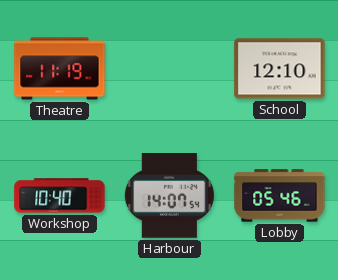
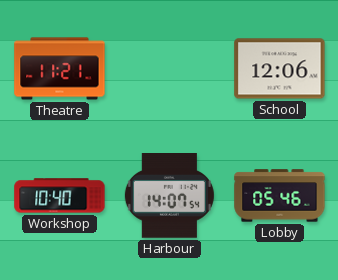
Theatre: 11:19 -> 11:21
School: 12:10 -> 12:06
